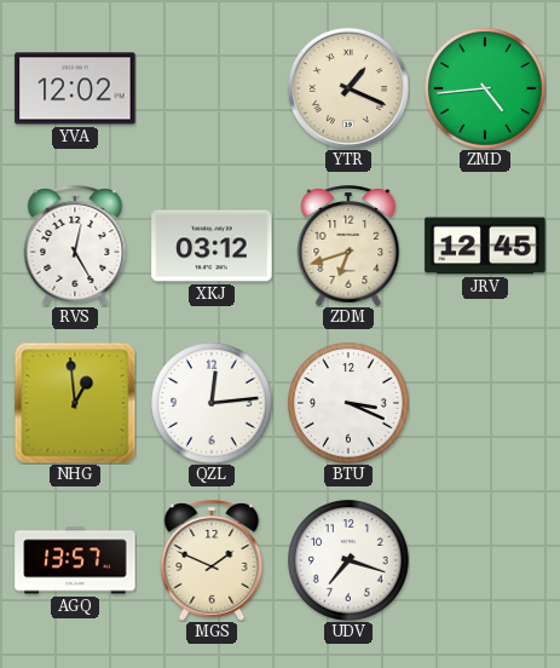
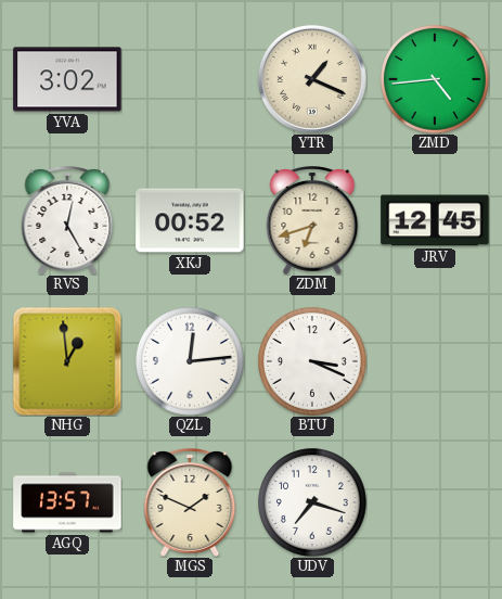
YVA: 12:02 -> 3:02
XKJ: 03:12 -> 00:52
